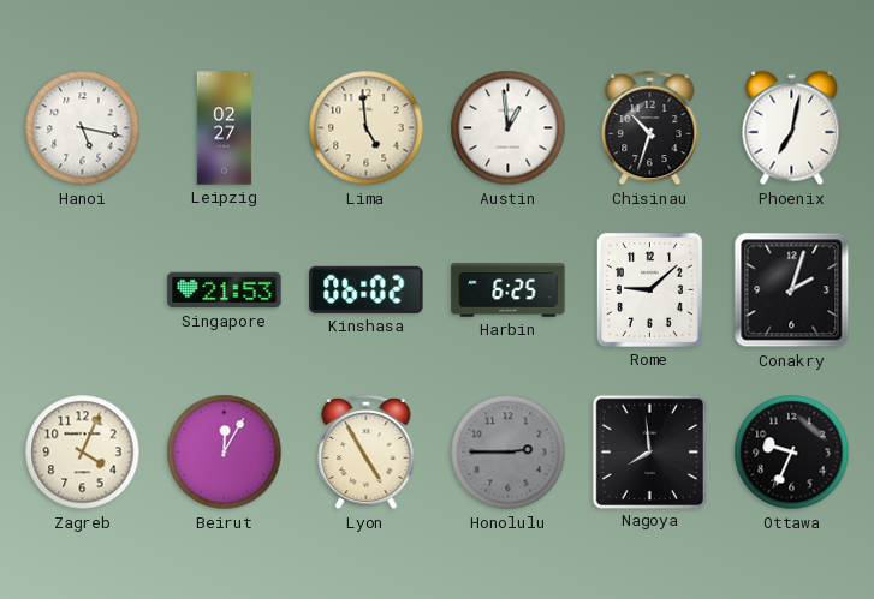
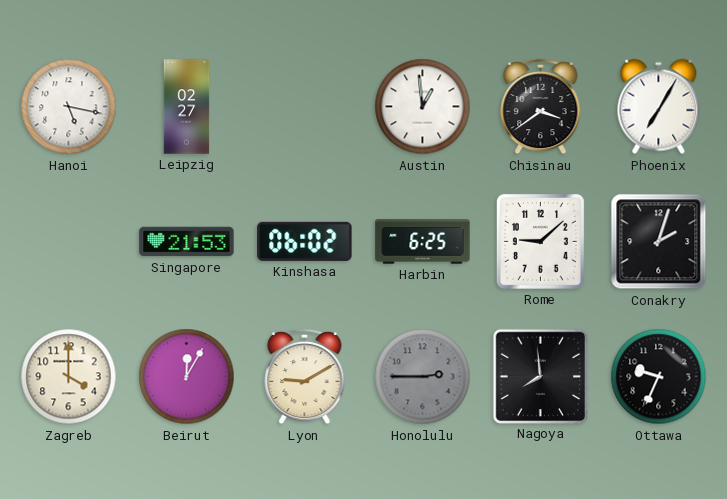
Lima: 4:59 -> none
Chisinau: 10:33 -> 3:39
Phoenix: 7:02 -> 7:05
Zagreb: 4:04 -> 4:00
Lyon: 4:55 -> 9:10
